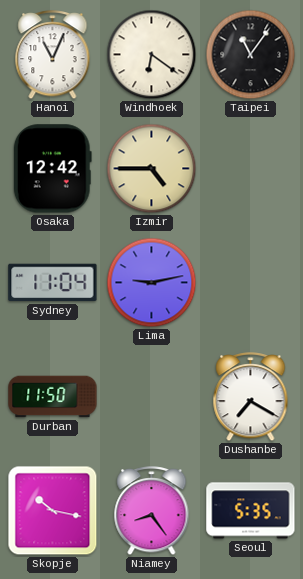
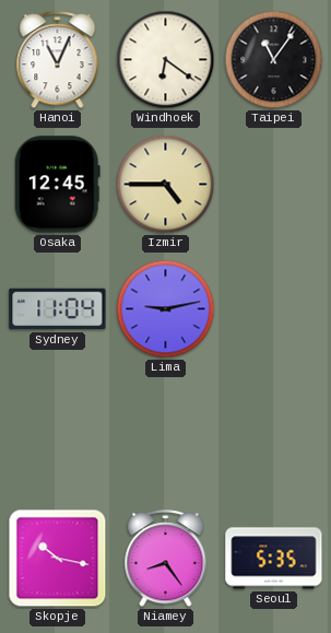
Osaka: 12:42 -> 12:45
Durban: 11:50 -> none
Dushanbe: 7:20 -> none
